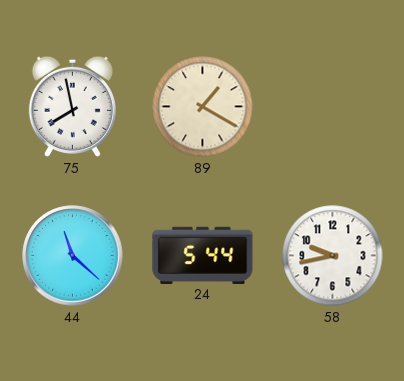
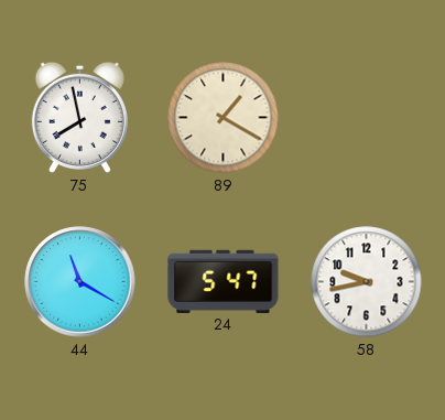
44: 11:22 -> 11:20
24: 5:44 -> 5:47
